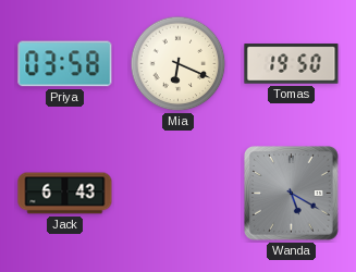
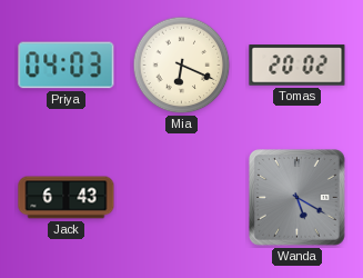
Priya: 03:58 -> 04:03
Tomas: 19:50 -> 20:02
